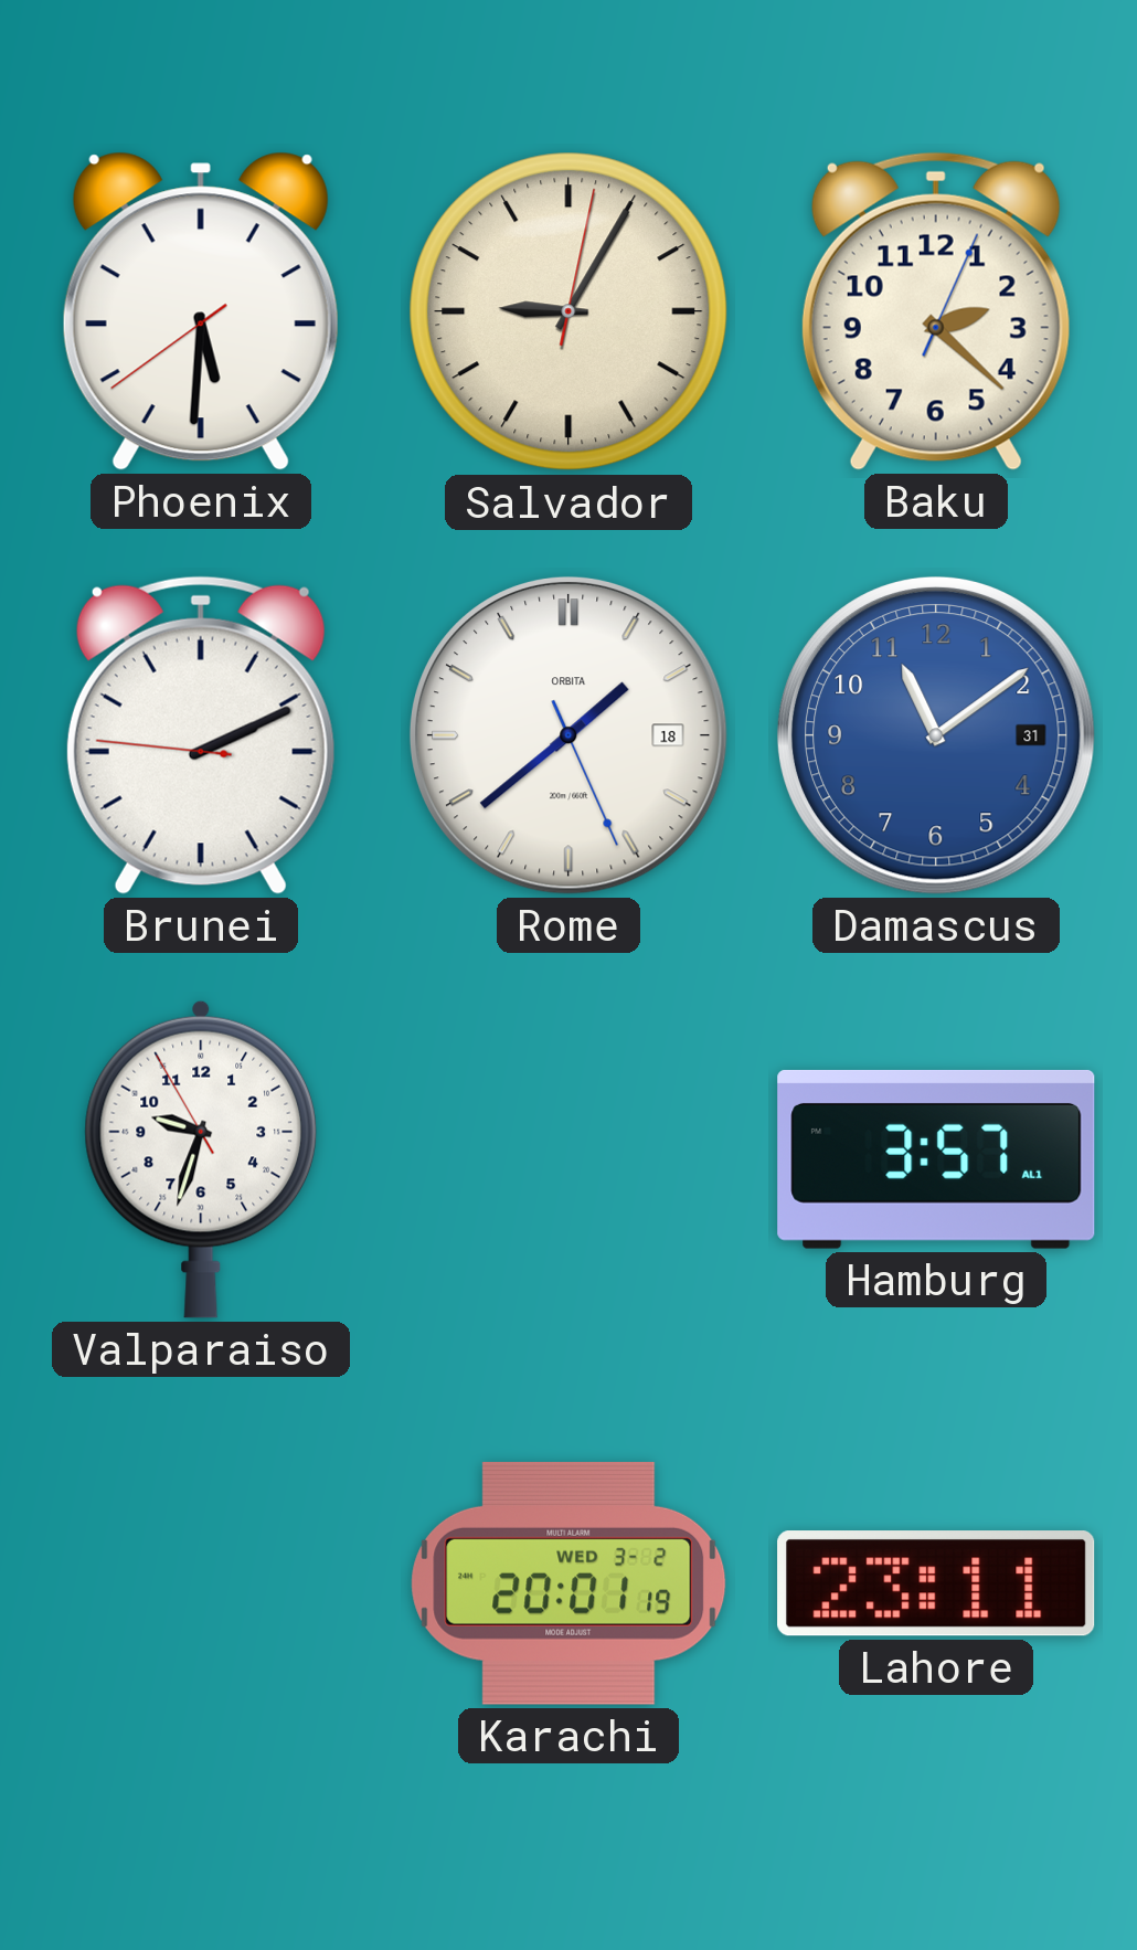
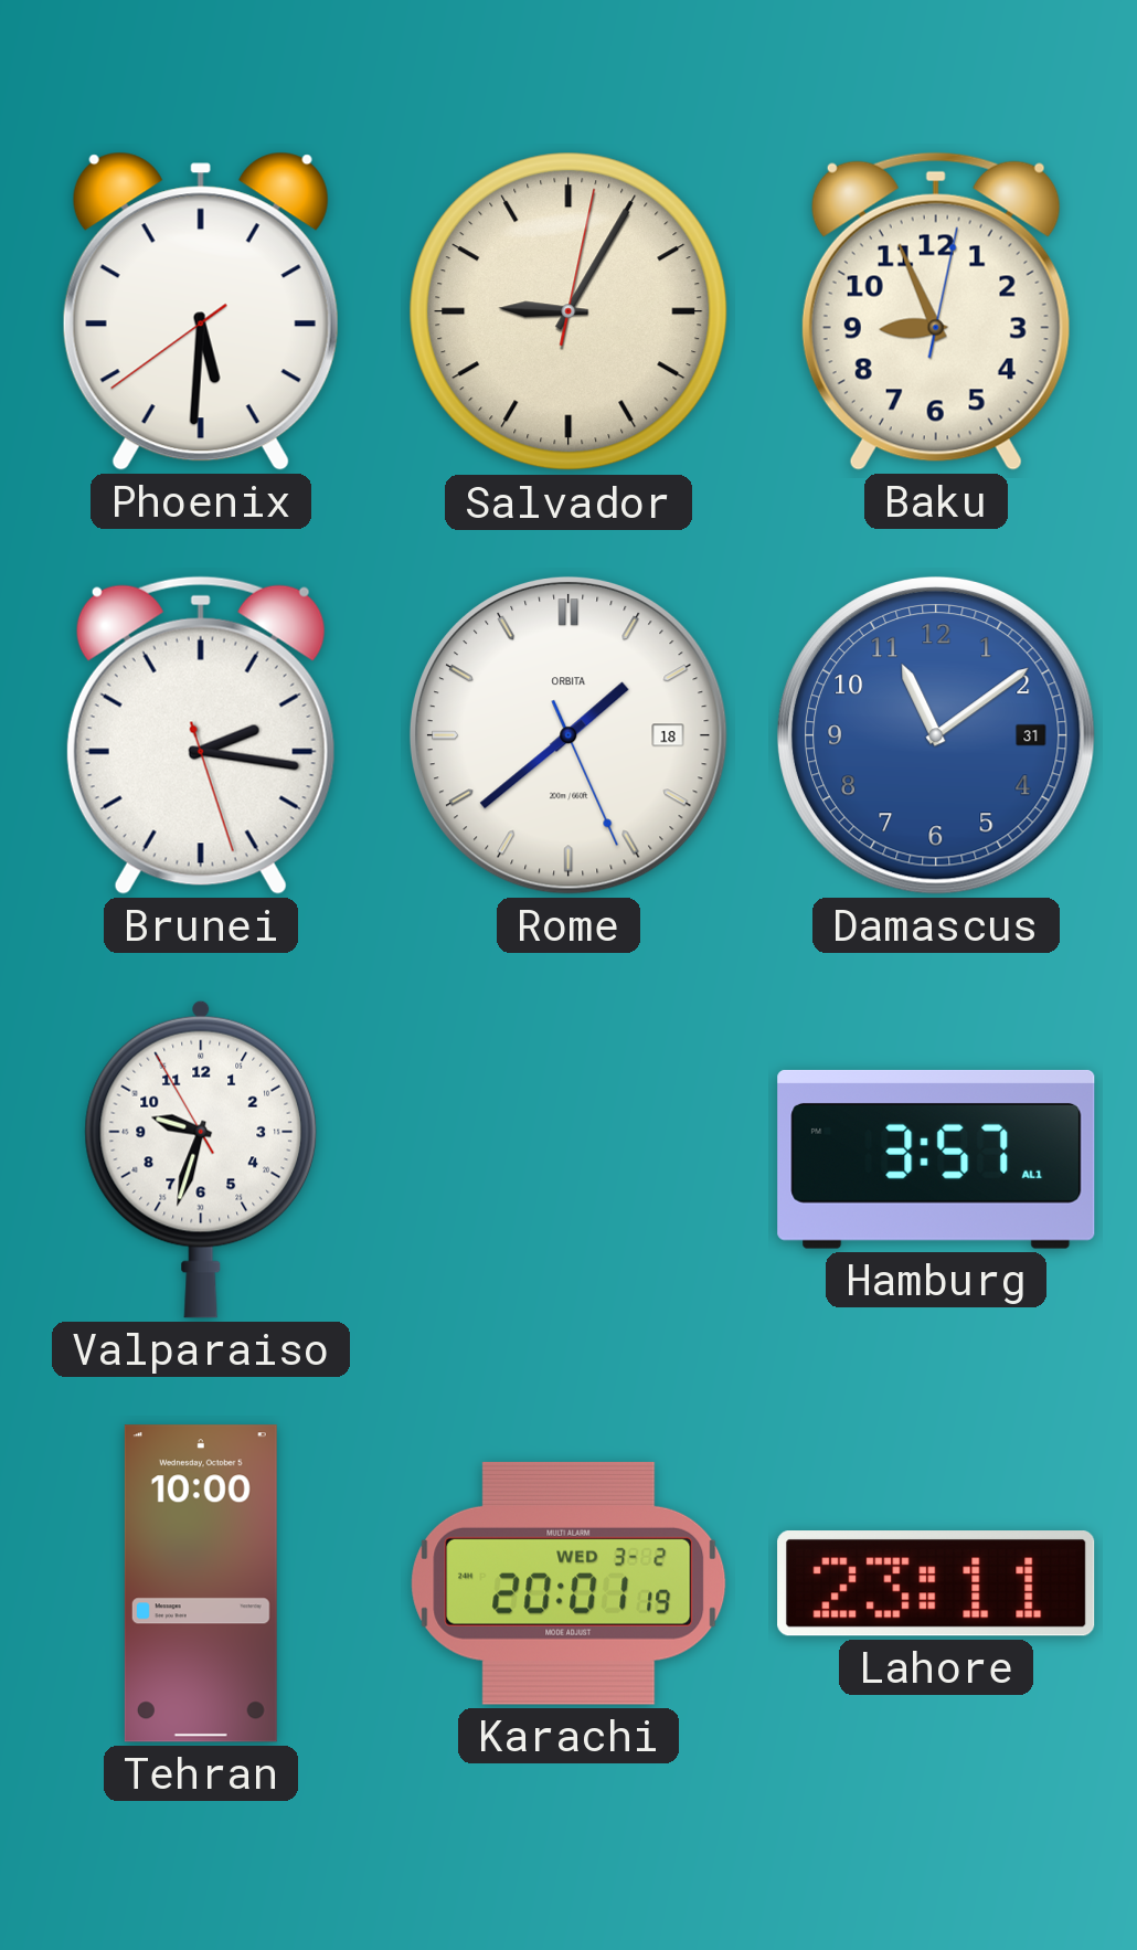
Baku: 2:22 -> 8:56
Brunei: 2:10 -> 2:16
Tehran: none -> 10:00
